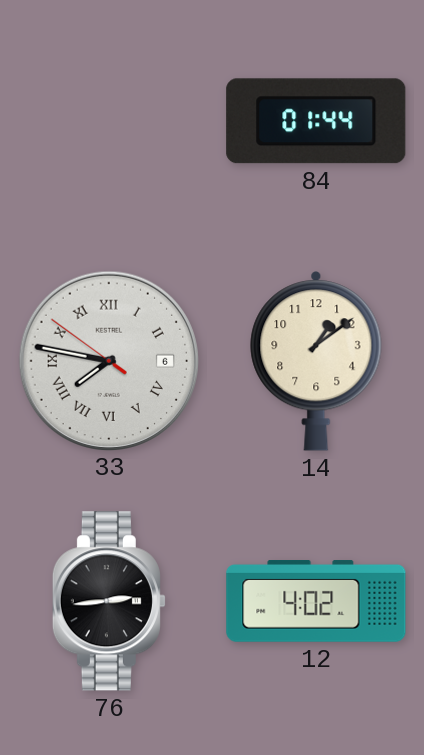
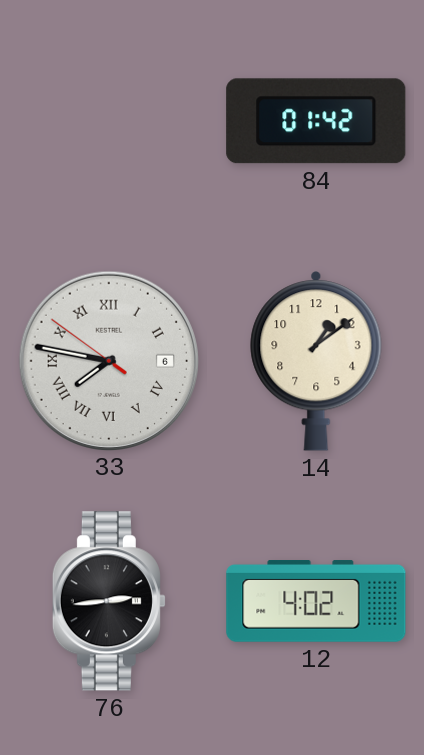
84: 01:44 -> 01:42
